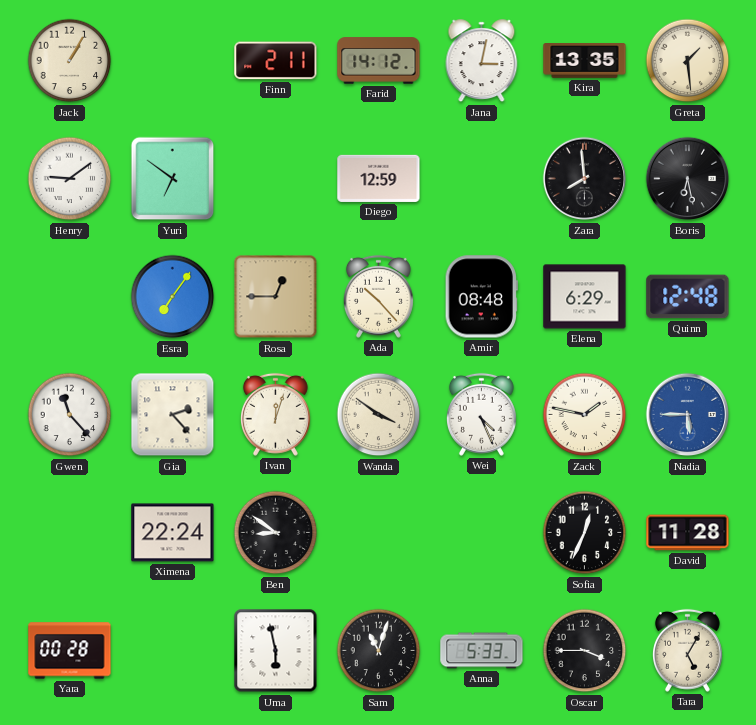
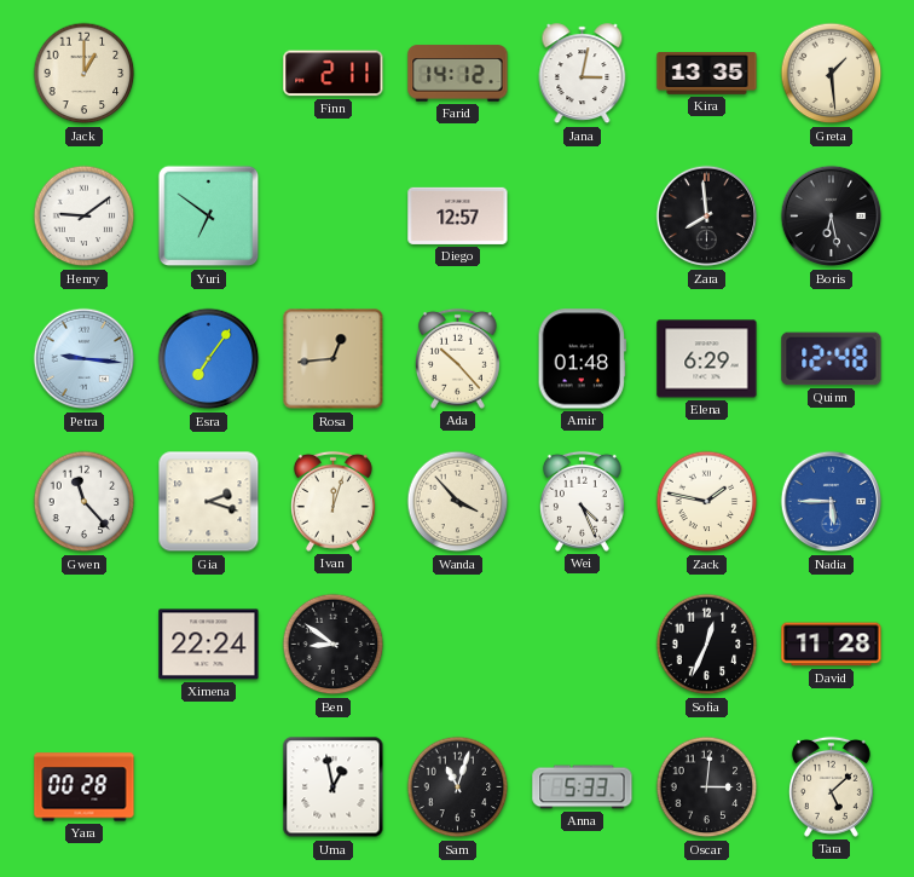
Jack: 1:05 -> 1:00
Diego: 12:59 -> 12:57
Petra: none -> 9:16
Rosa: 12:45 -> 12:44
Amir: 08:48 -> 01:48
Gia: 2:23 -> 2:18
Wanda: 3:51 -> 3:53
Uma: 5:58 -> 12:58
Oscar: 3:45 -> 3:01
Tara: 5:05 -> 5:08
